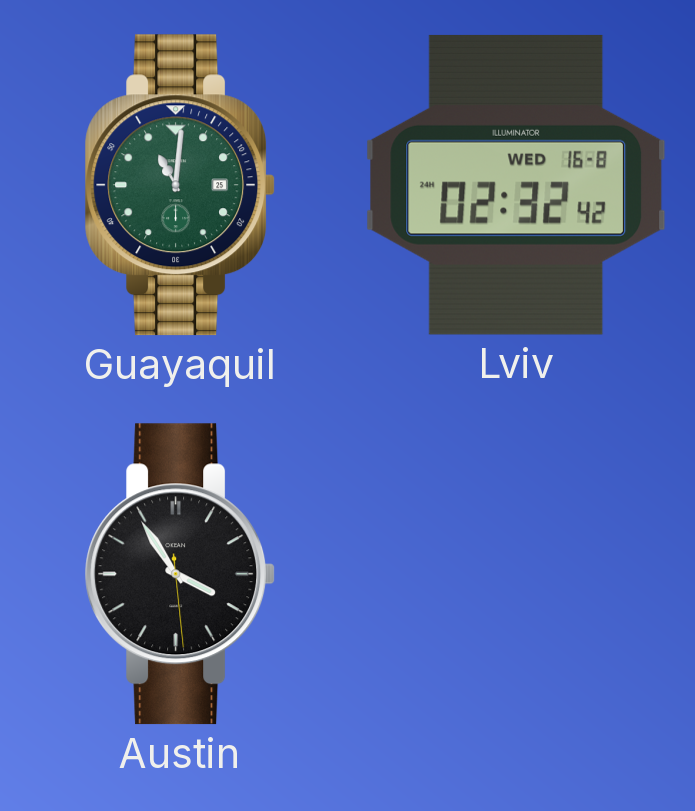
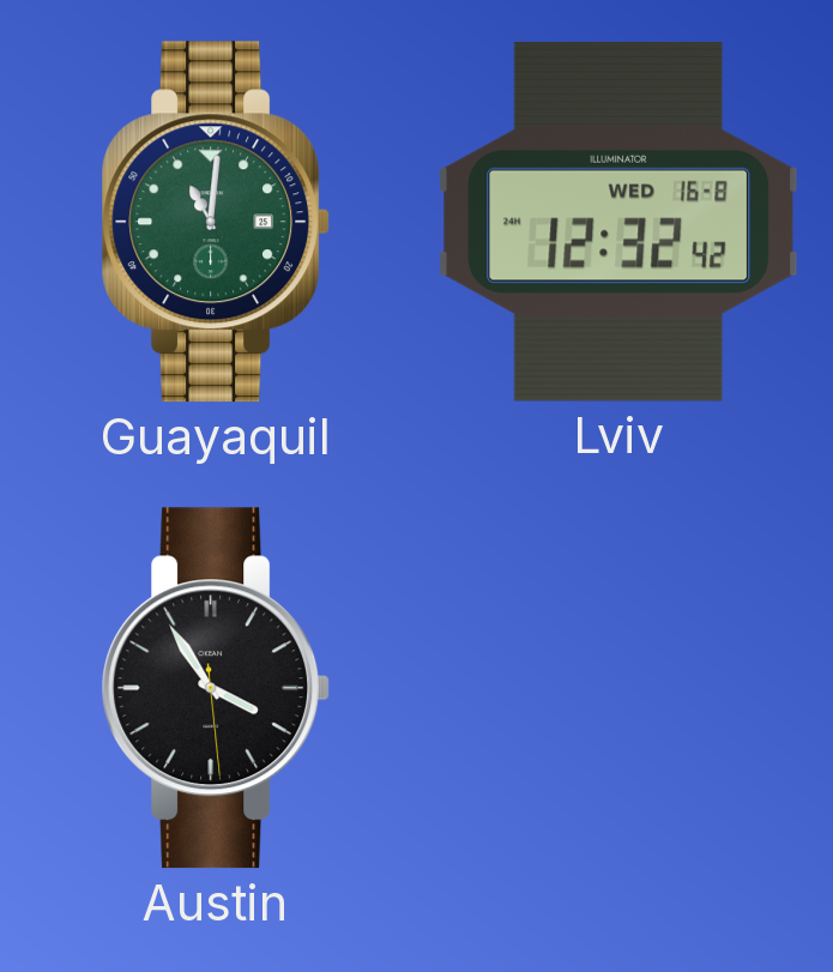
Lviv: 02:32 -> 12:32
